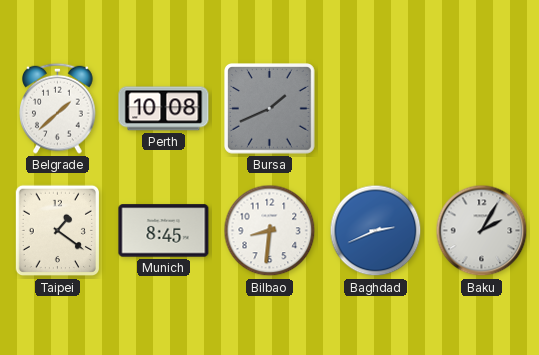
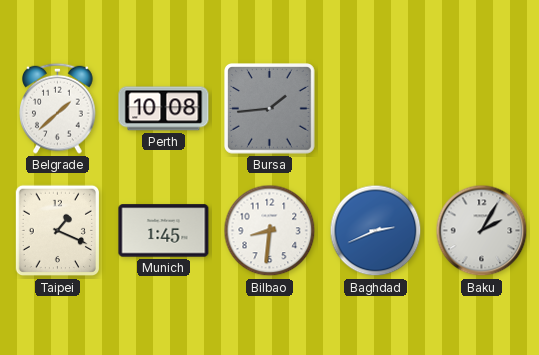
Bursa: 1:41 -> 1:44
Taipei: 1:21 -> 1:19
Munich: 8:45 -> 1:45
